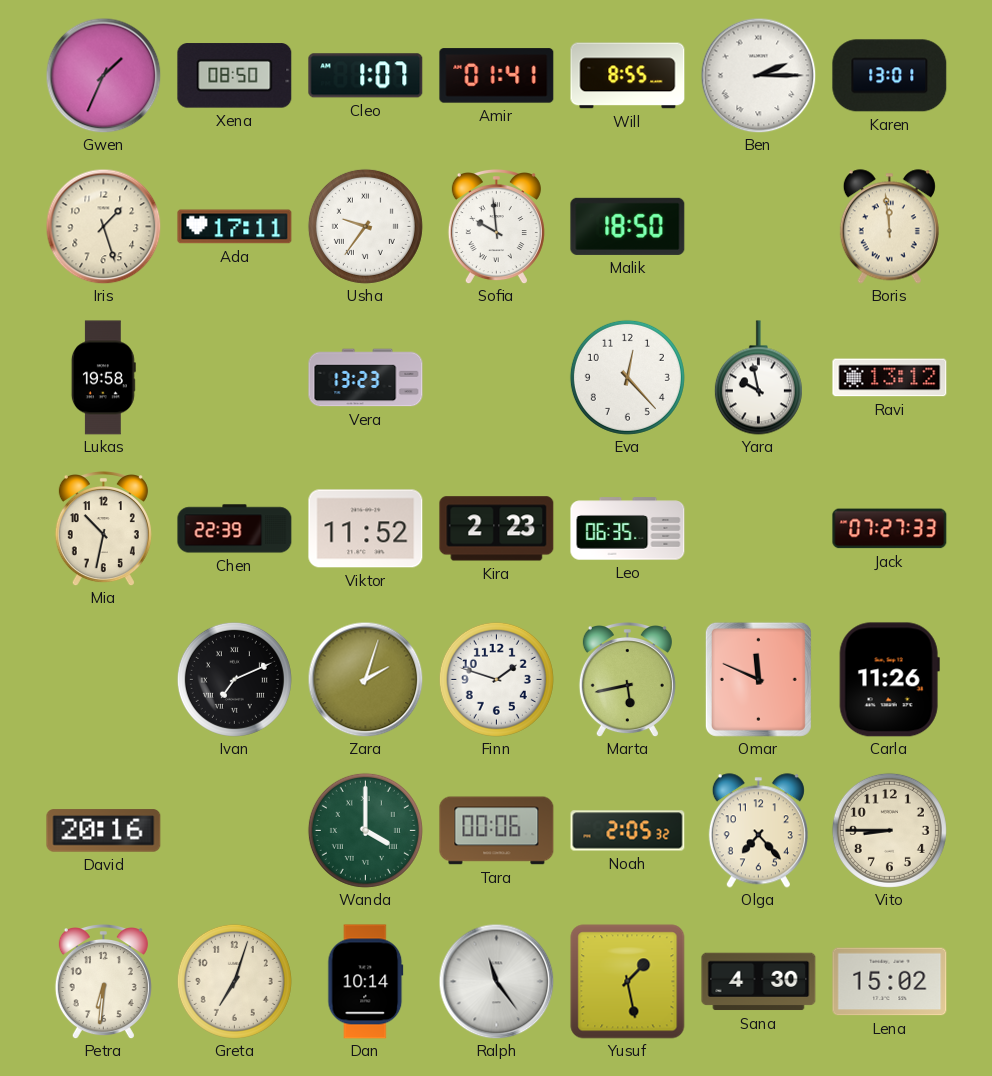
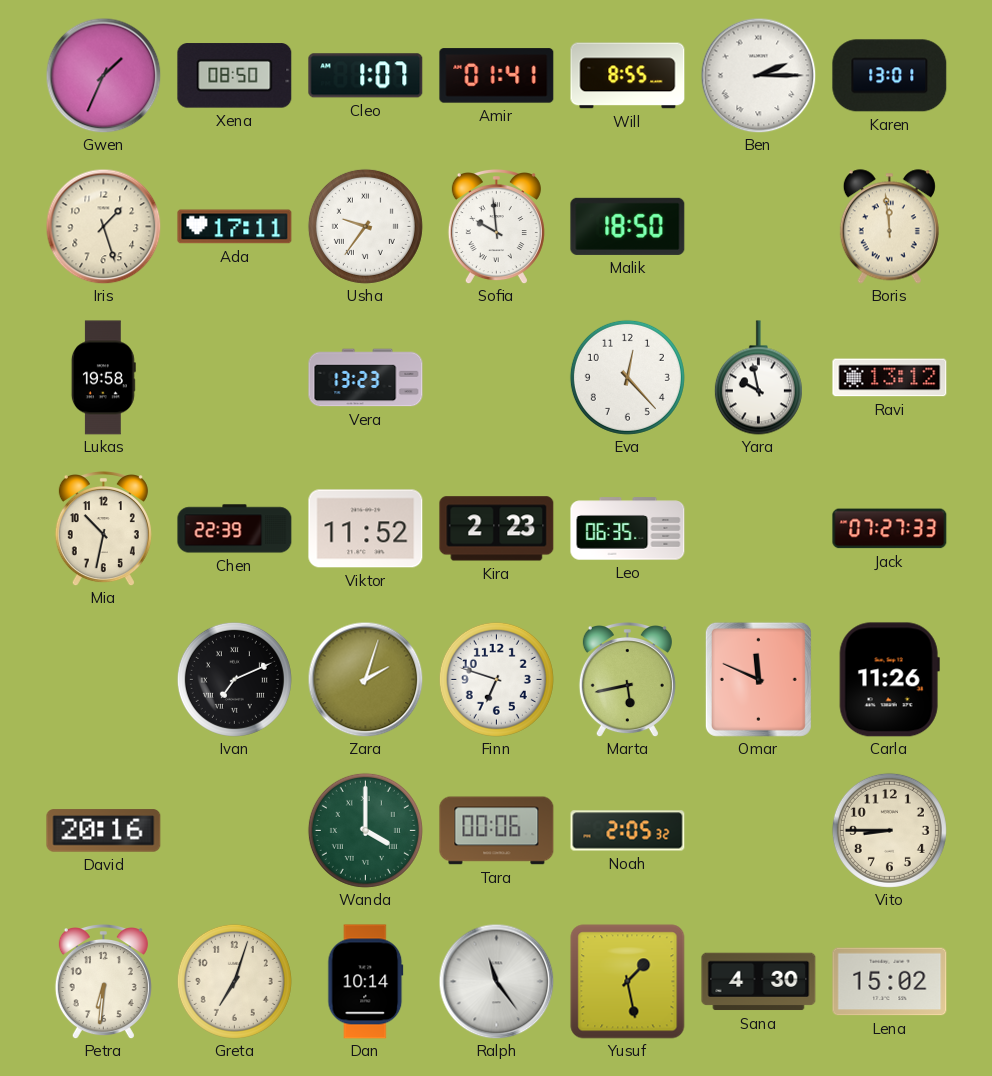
Finn: 1:48 -> 6:48
Olga: 7:23 -> none
